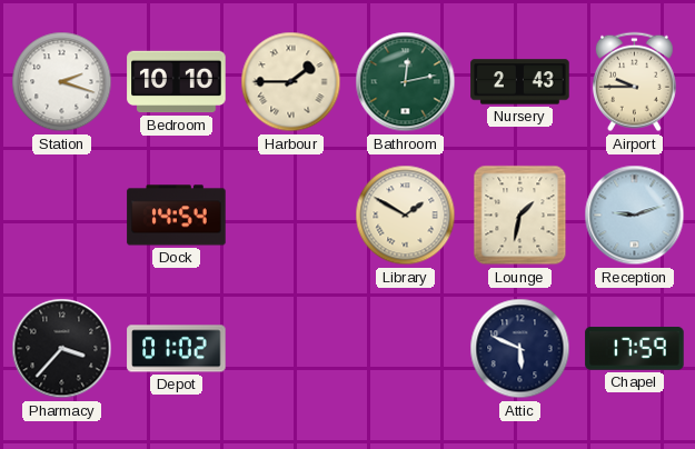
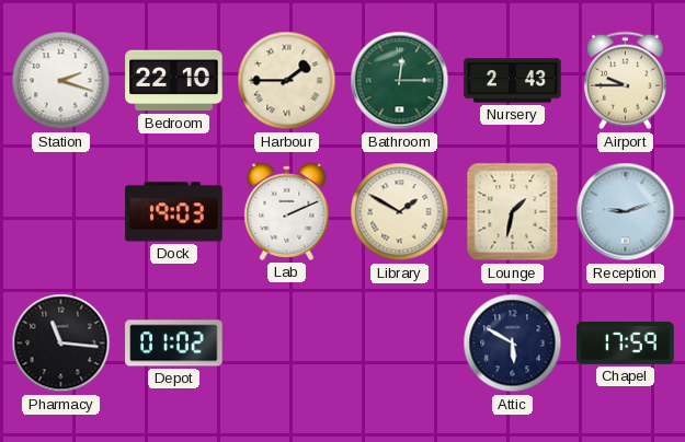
Bedroom: 10:10 -> 22:10
Bathroom: 12:13 -> 12:15
Dock: 14:54 -> 19:03
Lab: none -> 2:11
Pharmacy: 3:37 -> 11:16
Attic: 5:49 -> 5:50
